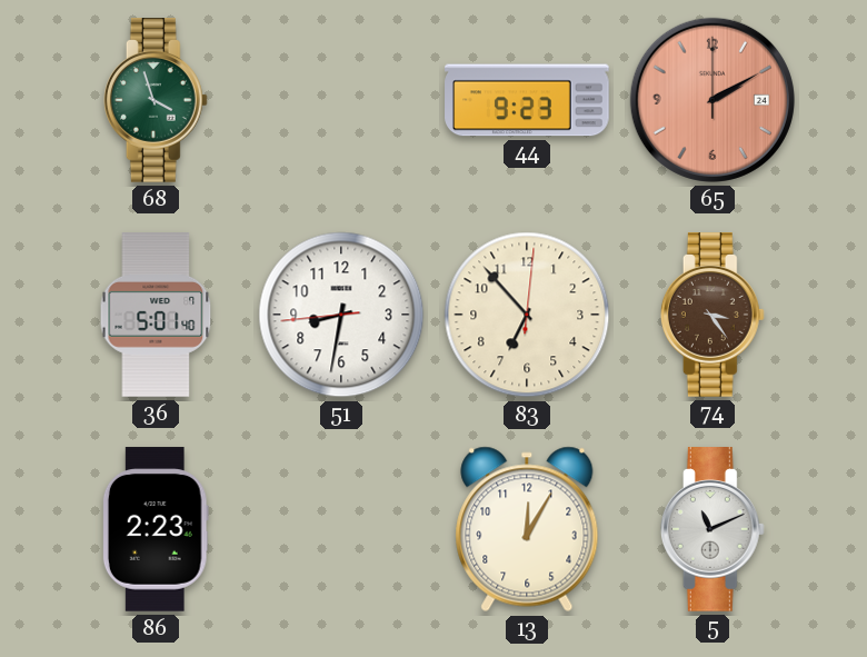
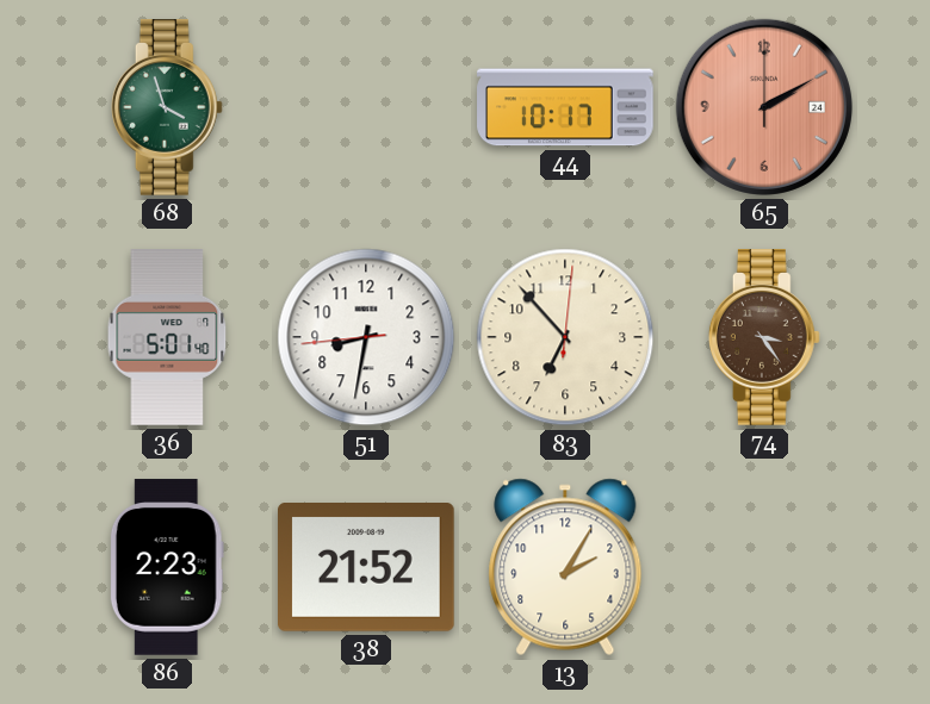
44: 9:23 -> 10:17
38: none -> 21:52
13: 12:05 -> 2:05
5: 11:11 -> none
